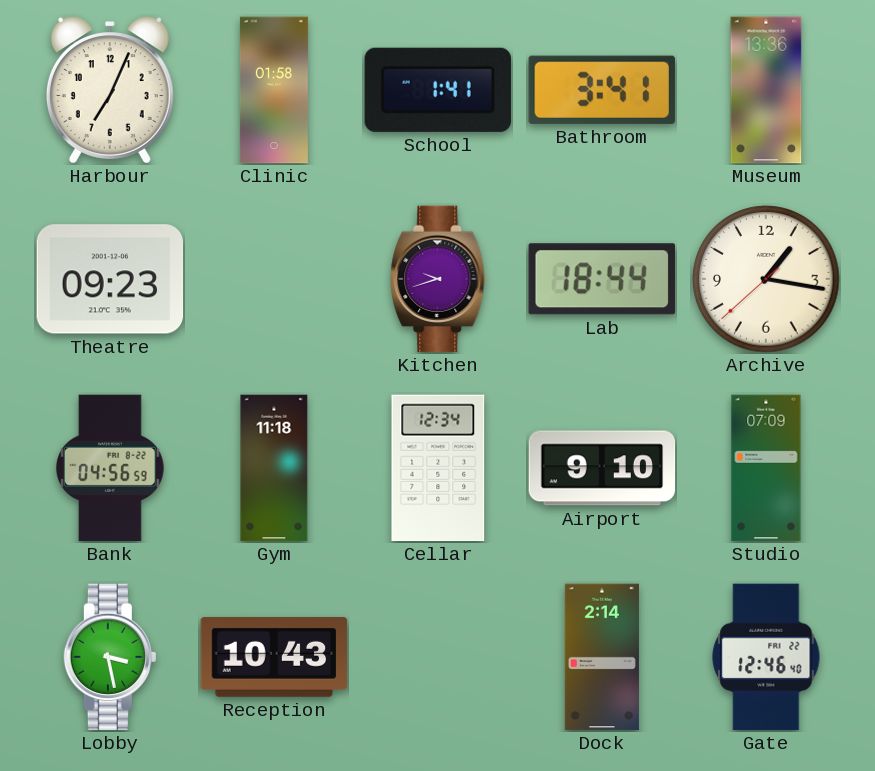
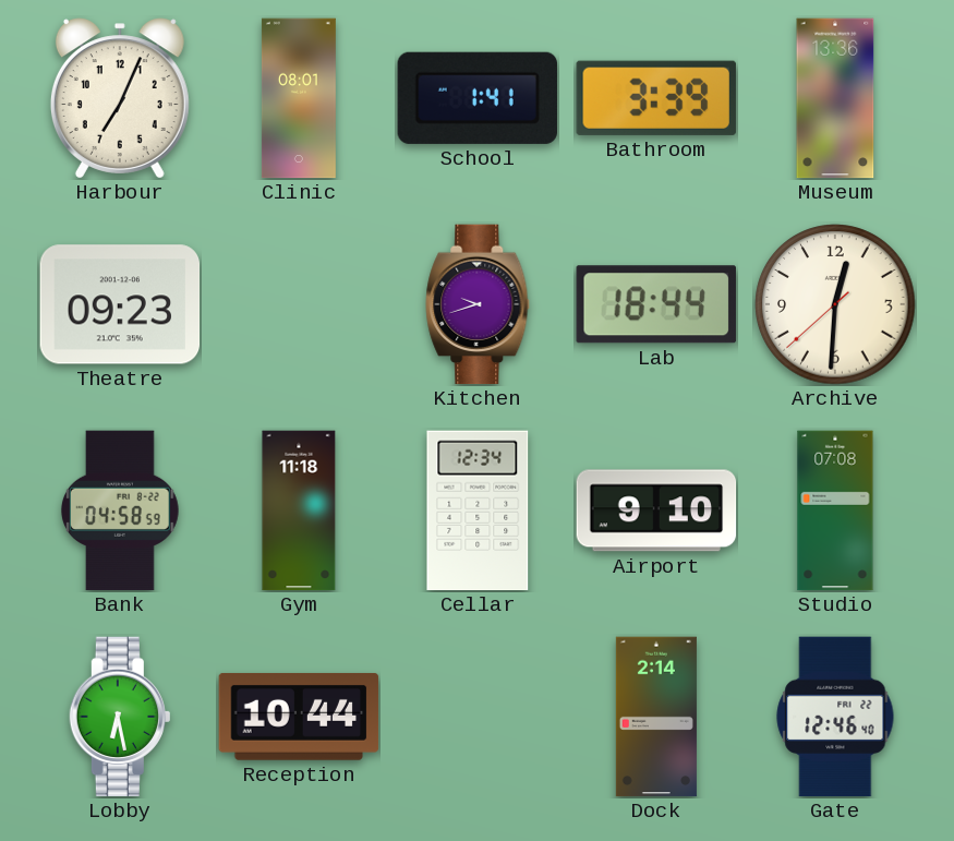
Clinic: 01:58 -> 08:01
Bathroom: 3:41 -> 3:39
Archive: 1:16 -> 12:30
Bank: 04:56 -> 04:58
Studio: 07:09 -> 07:08
Lobby: 3:28 -> 6:28
Reception: 10:43 -> 10:44
